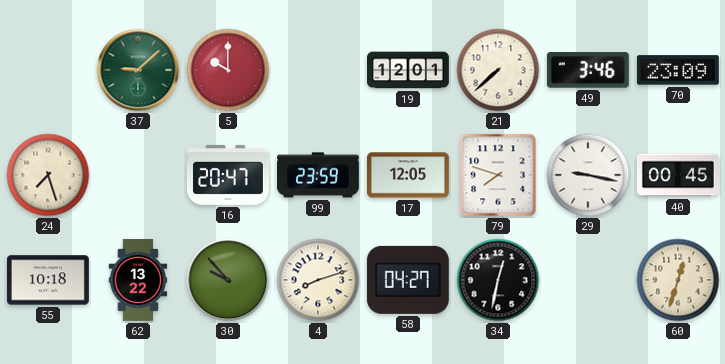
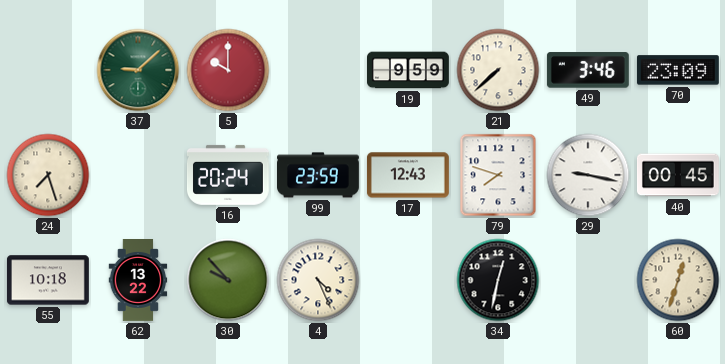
19: 12:01 -> 9:59
16: 20:47 -> 20:24
17: 12:05 -> 12:43
4: 8:12 -> 4:26
58: 04:27 -> none
